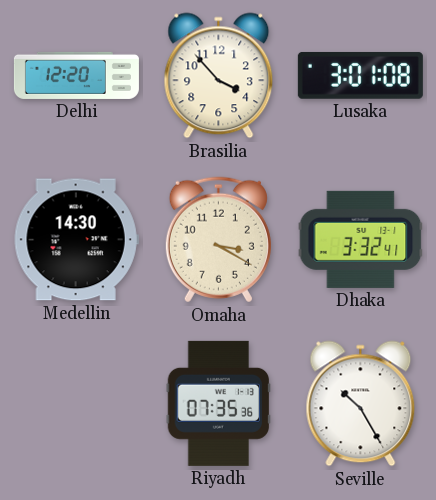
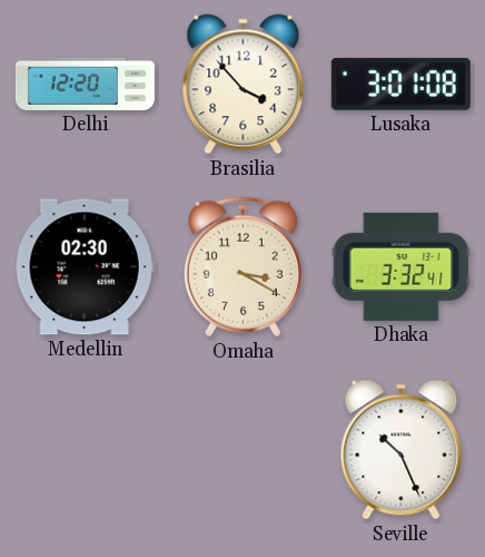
Medellin: 14:30 -> 02:30
Riyadh: 07:35 -> none
Seville: 10:25 -> 10:26
